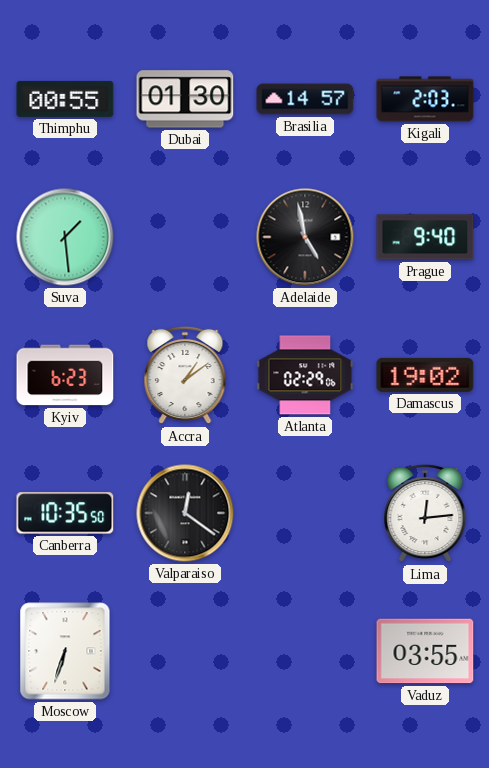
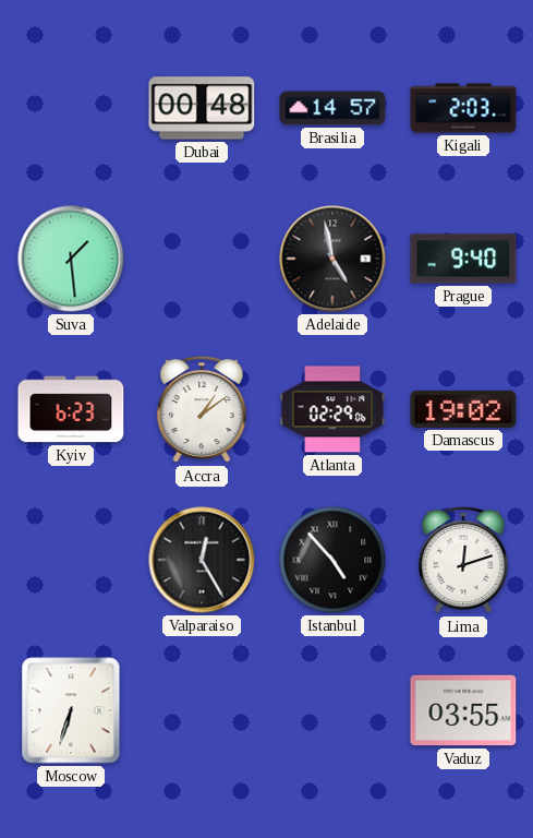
Thimphu: 00:55 -> none
Dubai: 01:30 -> 00:48
Canberra: 10:35 -> none
Valparaiso: 12:21 -> 12:25
Istanbul: none -> 4:53
Lima: 12:14 -> 12:12
